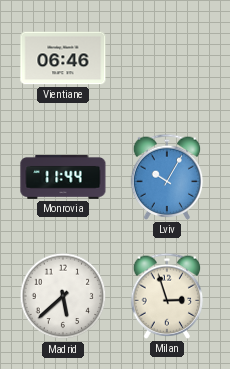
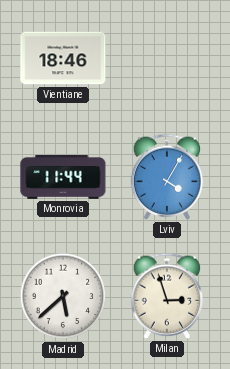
Vientiane: 06:46 -> 18:46
Lviv: 10:05 -> 4:05
